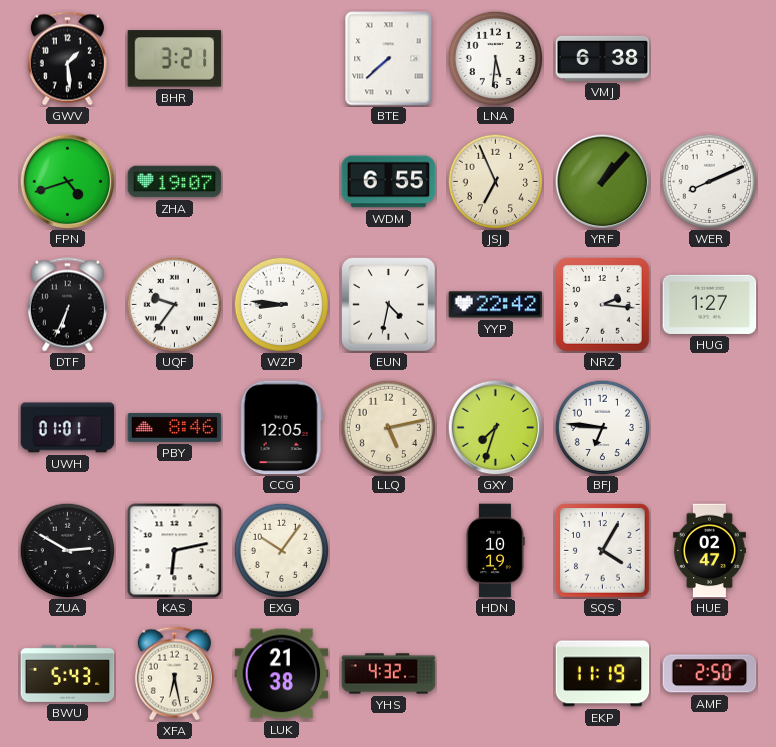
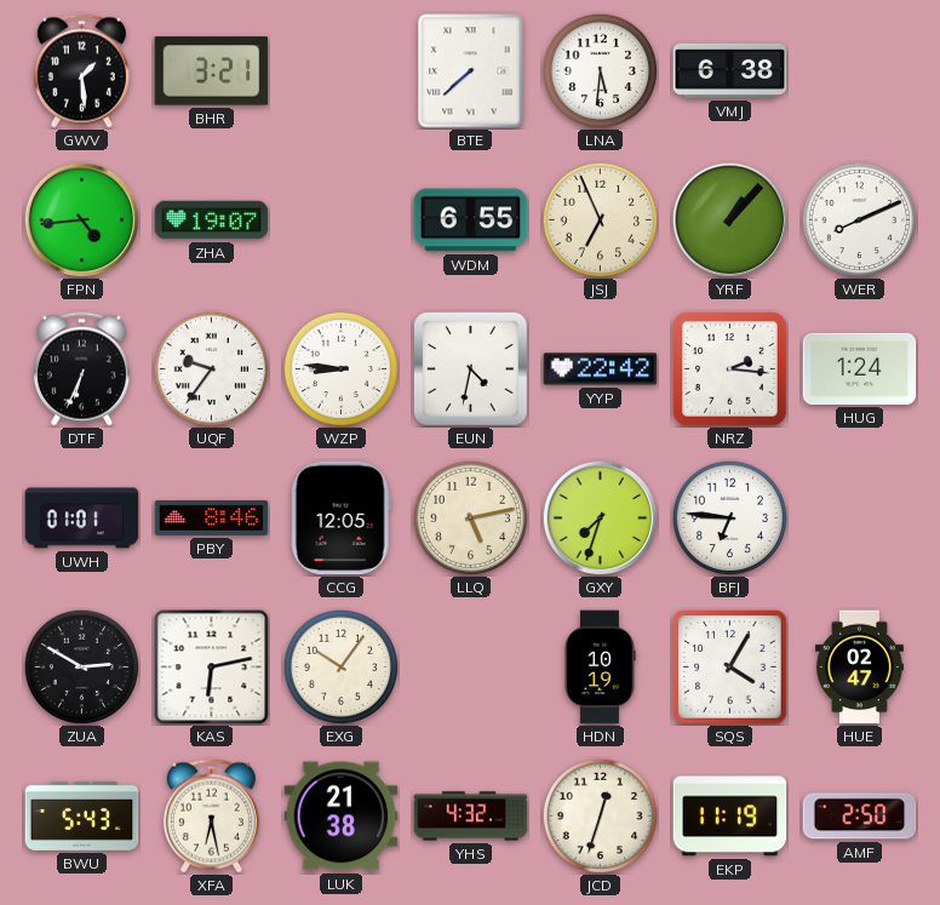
FPN: 4:42 -> 4:44
HUG: 1:27 -> 1:24
JCD: none -> 12:33
